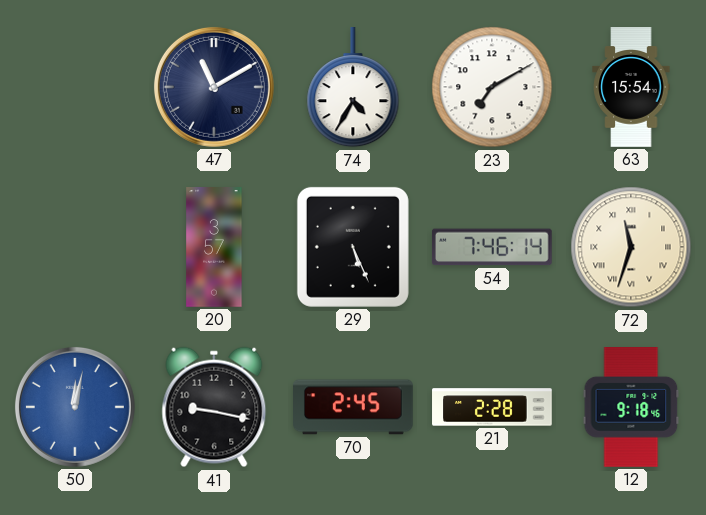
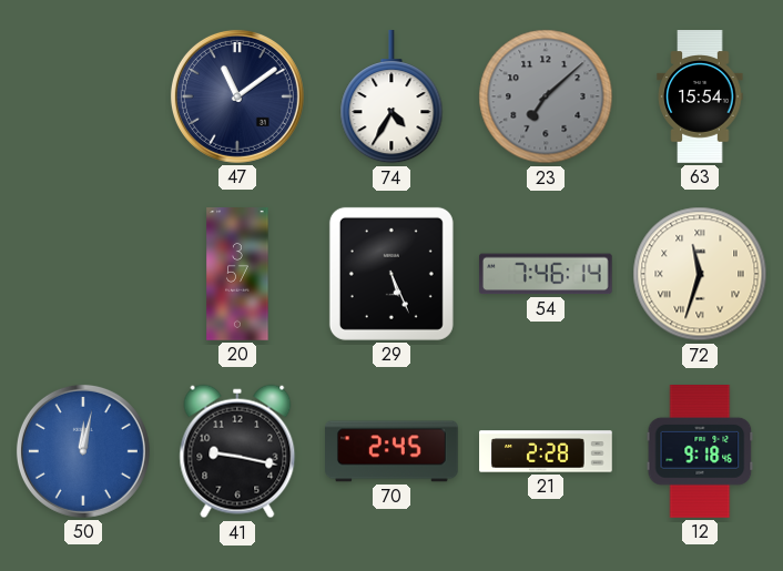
47: 11:10 -> 11:09
23: 7:10 -> 7:08
23 dial: white -> grey
